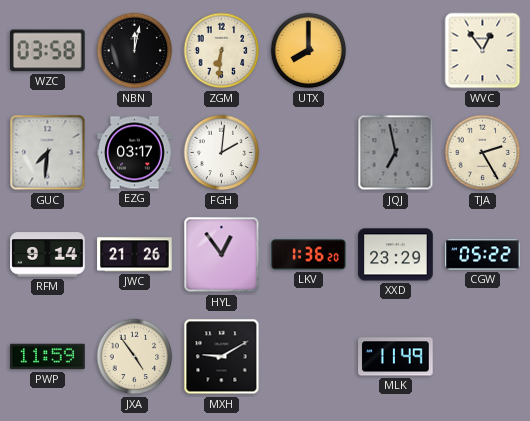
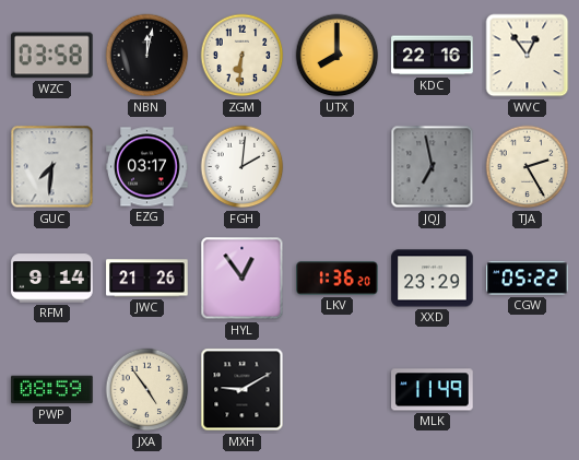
KDC: none -> 22:16
PWP: 11:59 -> 08:59
